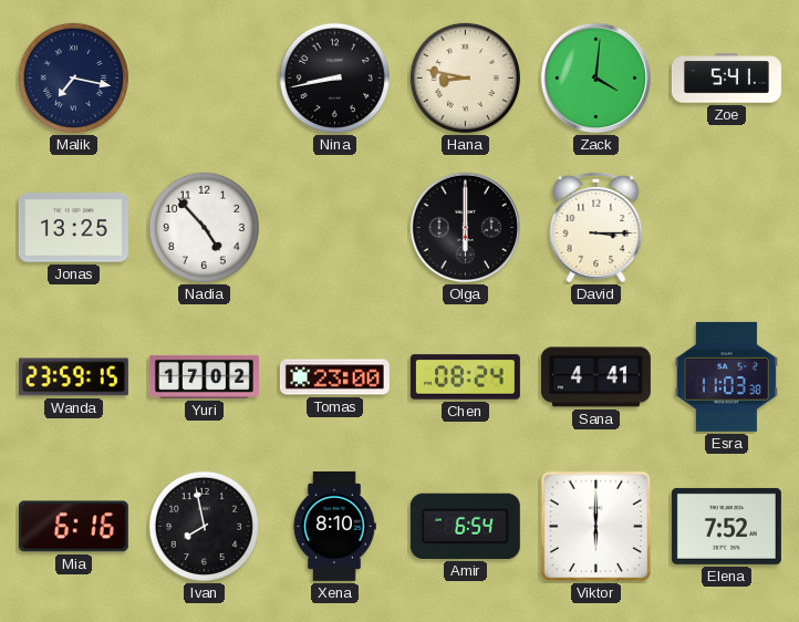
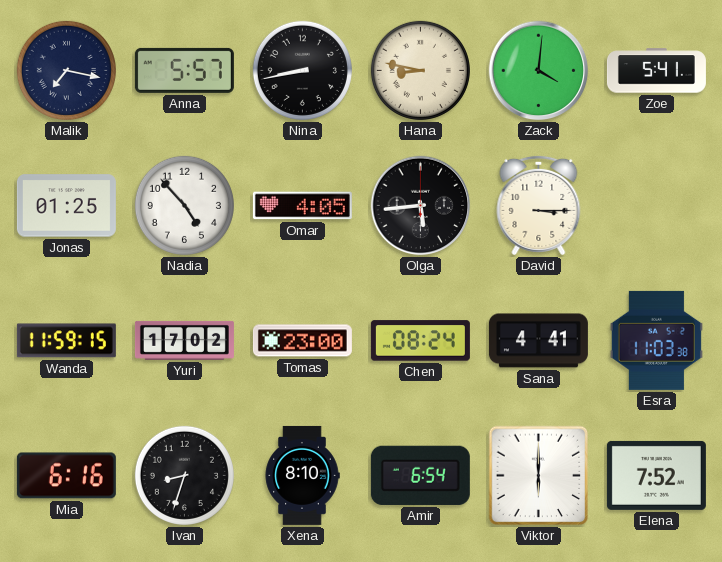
Anna: none -> 5:57
Jonas: 13:25 -> 01:25
Omar: none -> 4:05
Olga: 6:00 -> 5:44
Wanda: 23:59 -> 11:59
Ivan: 7:58 -> 8:33
